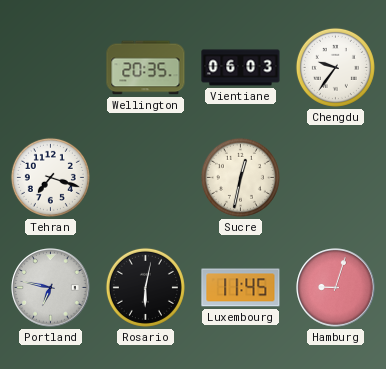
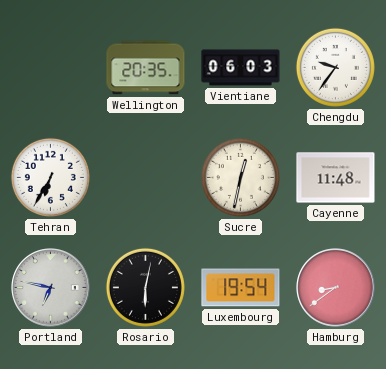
Tehran: 7:18 -> 6:35
Cayenne: none -> 11:48
Luxembourg: 11:45 -> 19:54
Hamburg: 9:03 -> 8:39
